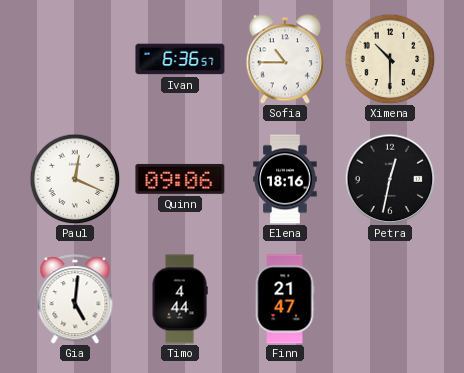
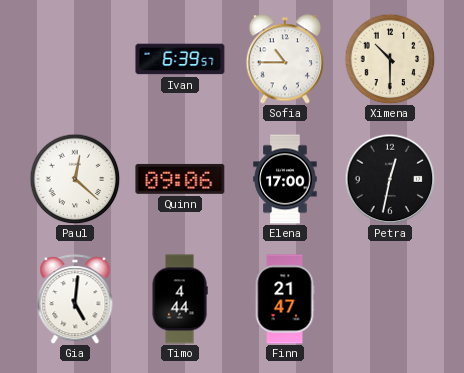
Ivan: 6:36 -> 6:39
Paul: 12:19 -> 12:22
Elena: 18:16 -> 17:00
